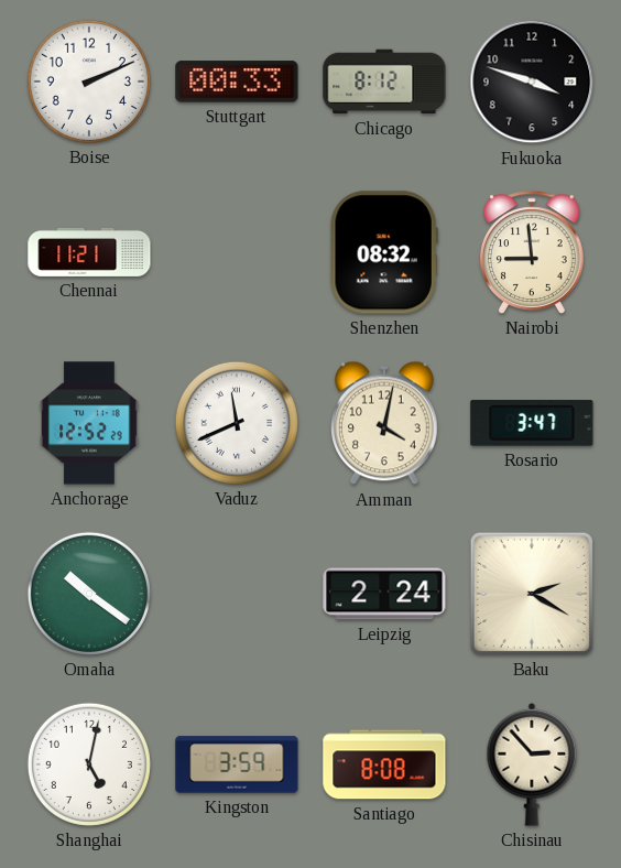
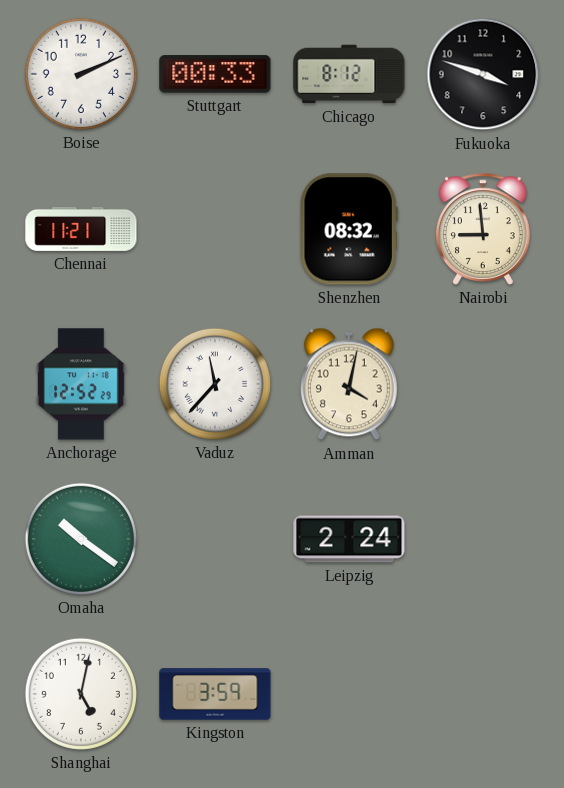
Vaduz: 11:41 -> 11:37
Rosario: 3:47 -> none
Baku: 2:20 -> none
Santiago: 8:08 -> none
Chisinau: 2:53 -> none
